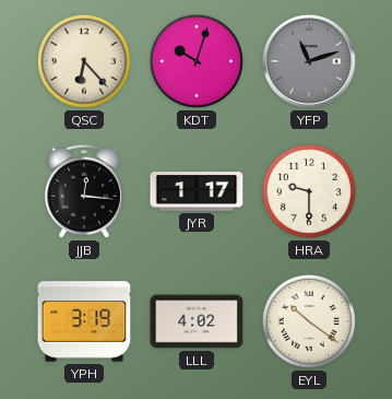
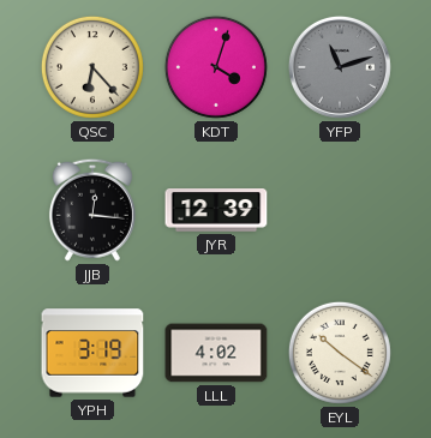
KDT: 10:03 -> 4:03
JYR: 1:17 -> 12:39
HRA: 9:30 -> none
